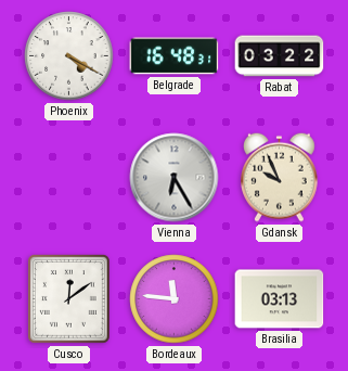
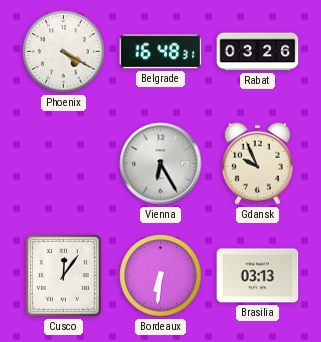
Rabat: 03:22 -> 03:26
Cusco: 12:09 -> 12:06
Bordeaux: 11:46 -> 6:31
